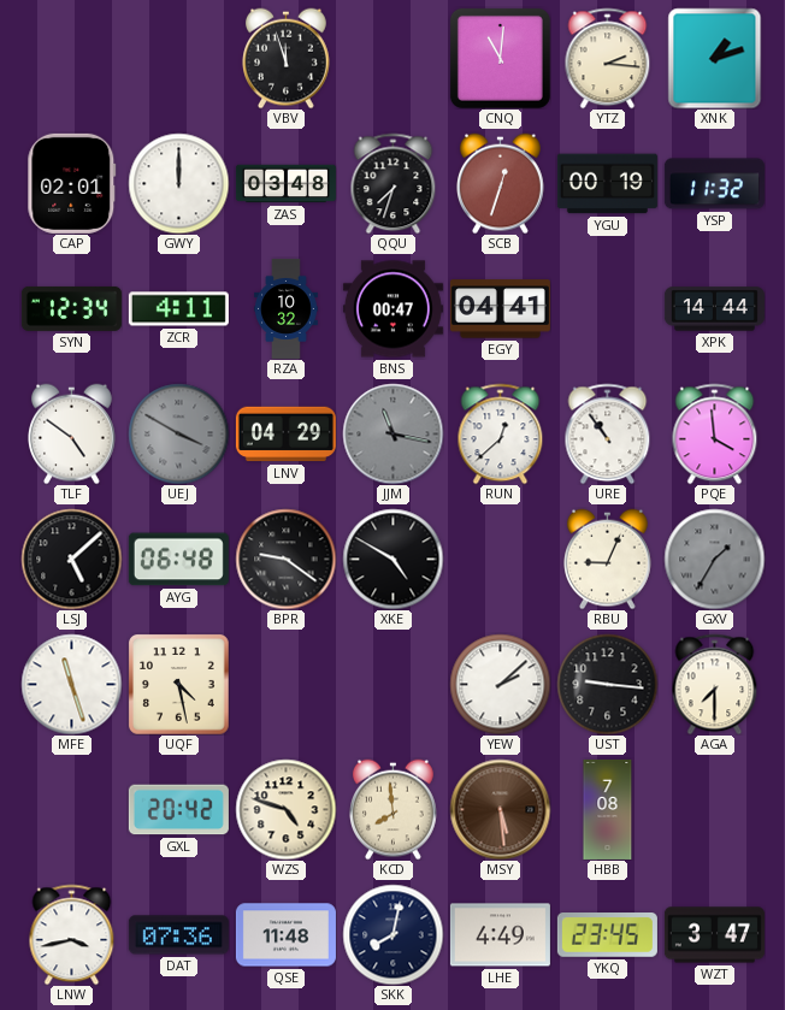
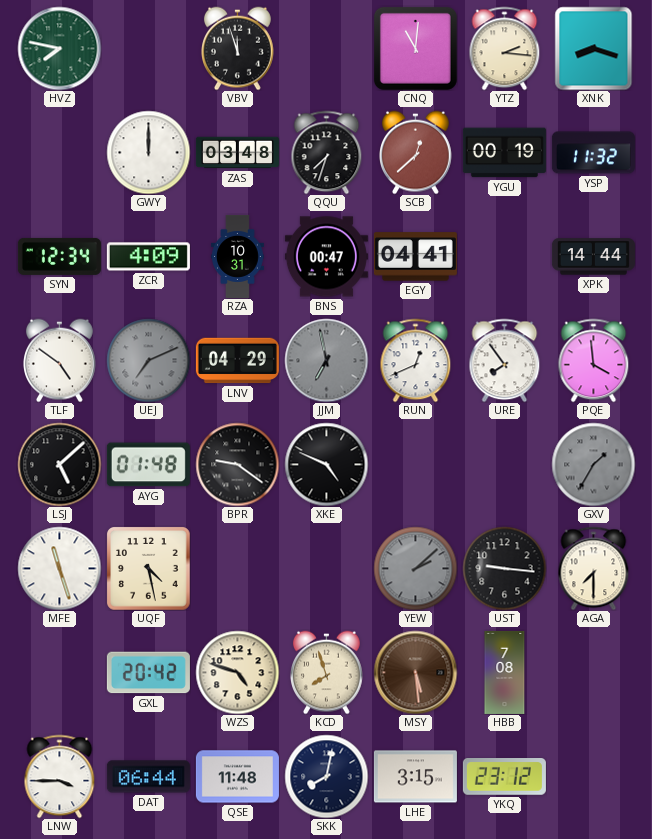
HVZ: none -> 7:47
XNK: 1:12 -> 8:18
CAP: 02:01 -> none
SCB: 12:33 -> 12:38
ZCR: 4:11 -> 4:09
RZA: 10:32 -> 10:31
UEJ: 3:50 -> 7:11
JJM: 11:17 -> 6:58
RUN: 12:38 -> 12:41
URE: 10:54 -> 7:54
AYG: 06:48 -> 01:48
XKE: 4:50 -> 4:49
RBU: 9:04 -> none
YEW dial: white -> grey
KCD: 7:59 -> 7:57
LNW: 3:43 -> 3:45
DAT: 07:36 -> 06:44
LHE: 4:49 -> 3:15
YKQ: 23:45 -> 23:12
WZT: 3:47 -> none
